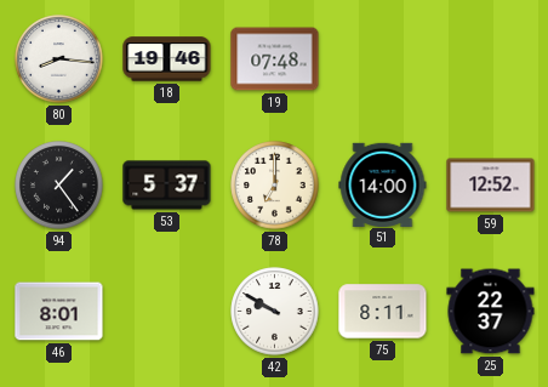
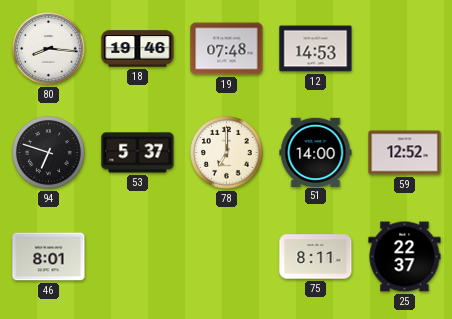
12: none -> 14:53
94: 1:24 -> 6:48
42: 9:50 -> none
